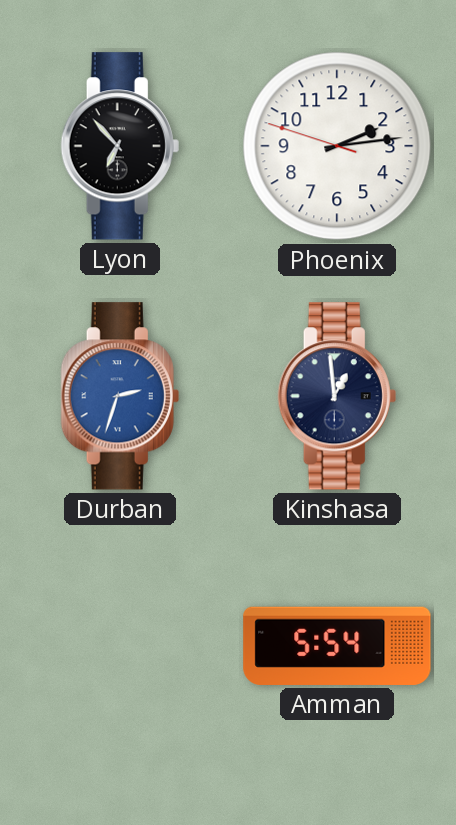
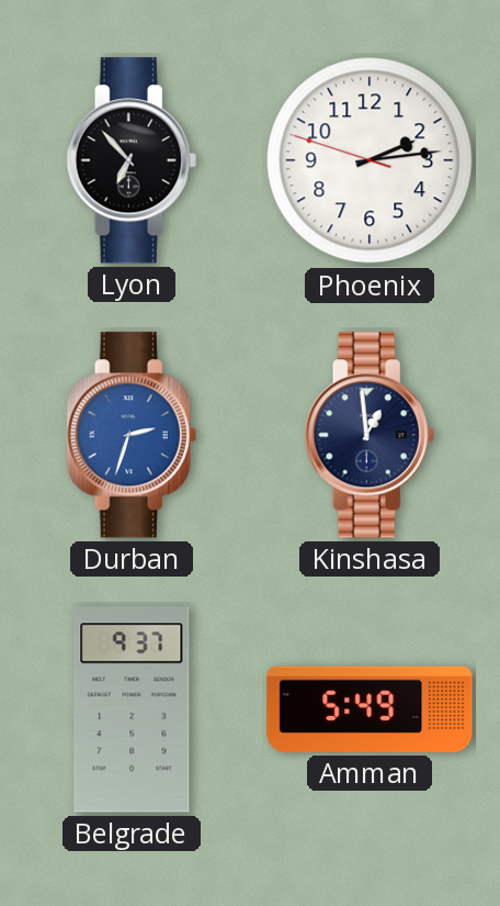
Belgrade: none -> 9:37
Amman: 5:54 -> 5:49
